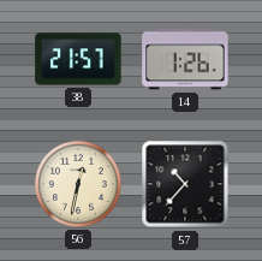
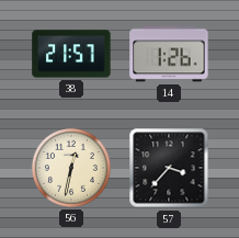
57: 10:37 -> 3:37
